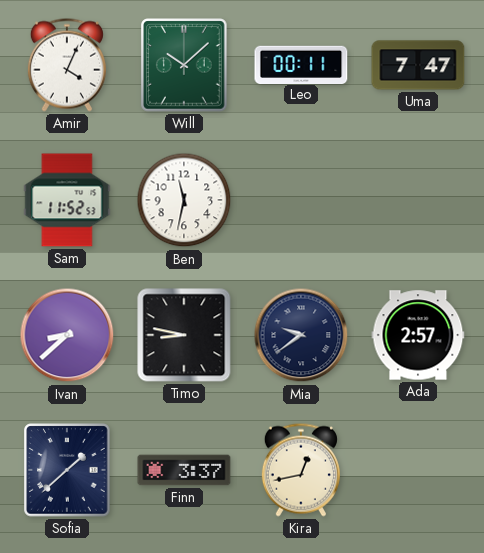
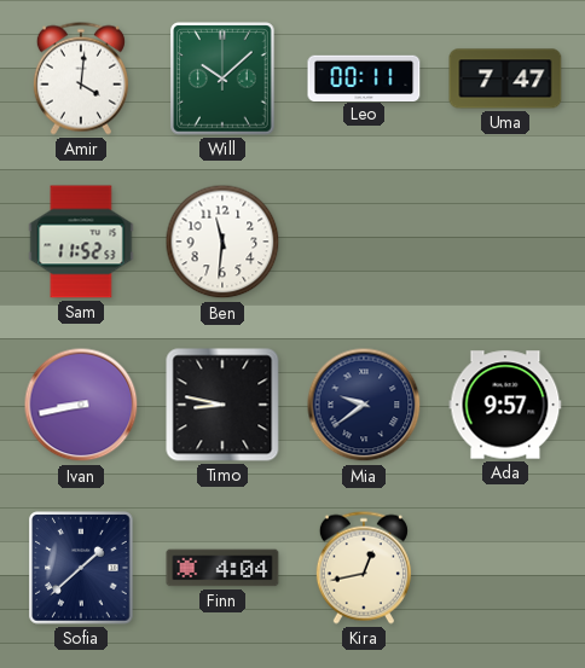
Amir: 4:04 -> 4:01
Ben: 11:32 -> 11:31
Ivan: 8:38 -> 8:43
Ada: 2:57 -> 9:57
Finn: 3:37 -> 4:04
